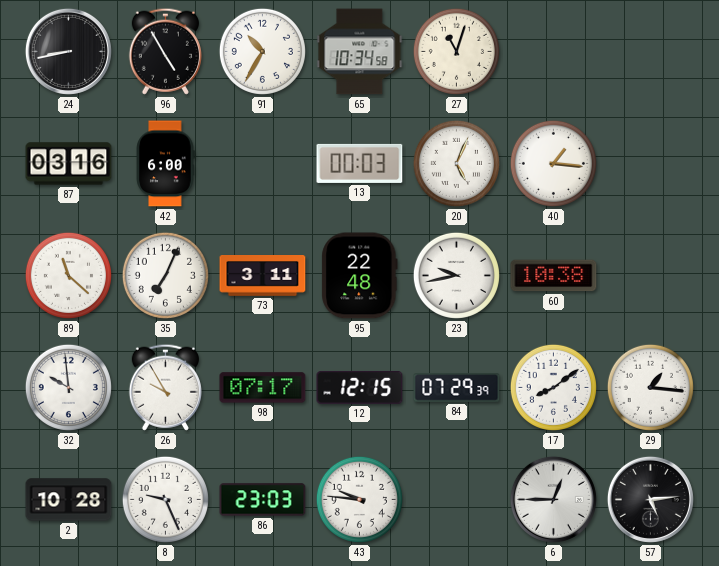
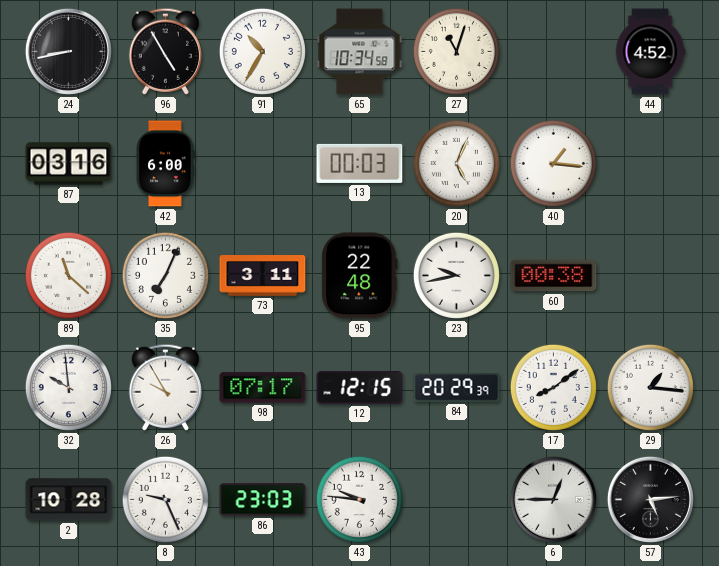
44: none -> 4:52
60: 10:38 -> 00:38
84: 07:29 -> 20:29
